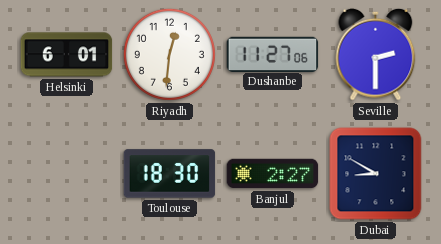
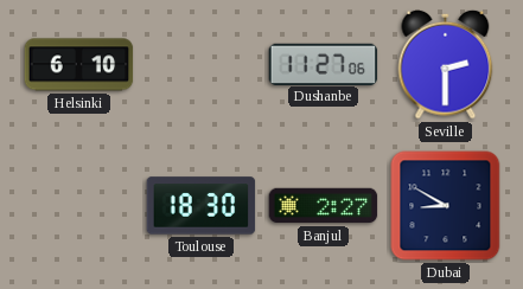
Helsinki: 6:01 -> 6:10
Riyadh: 12:31 -> none
